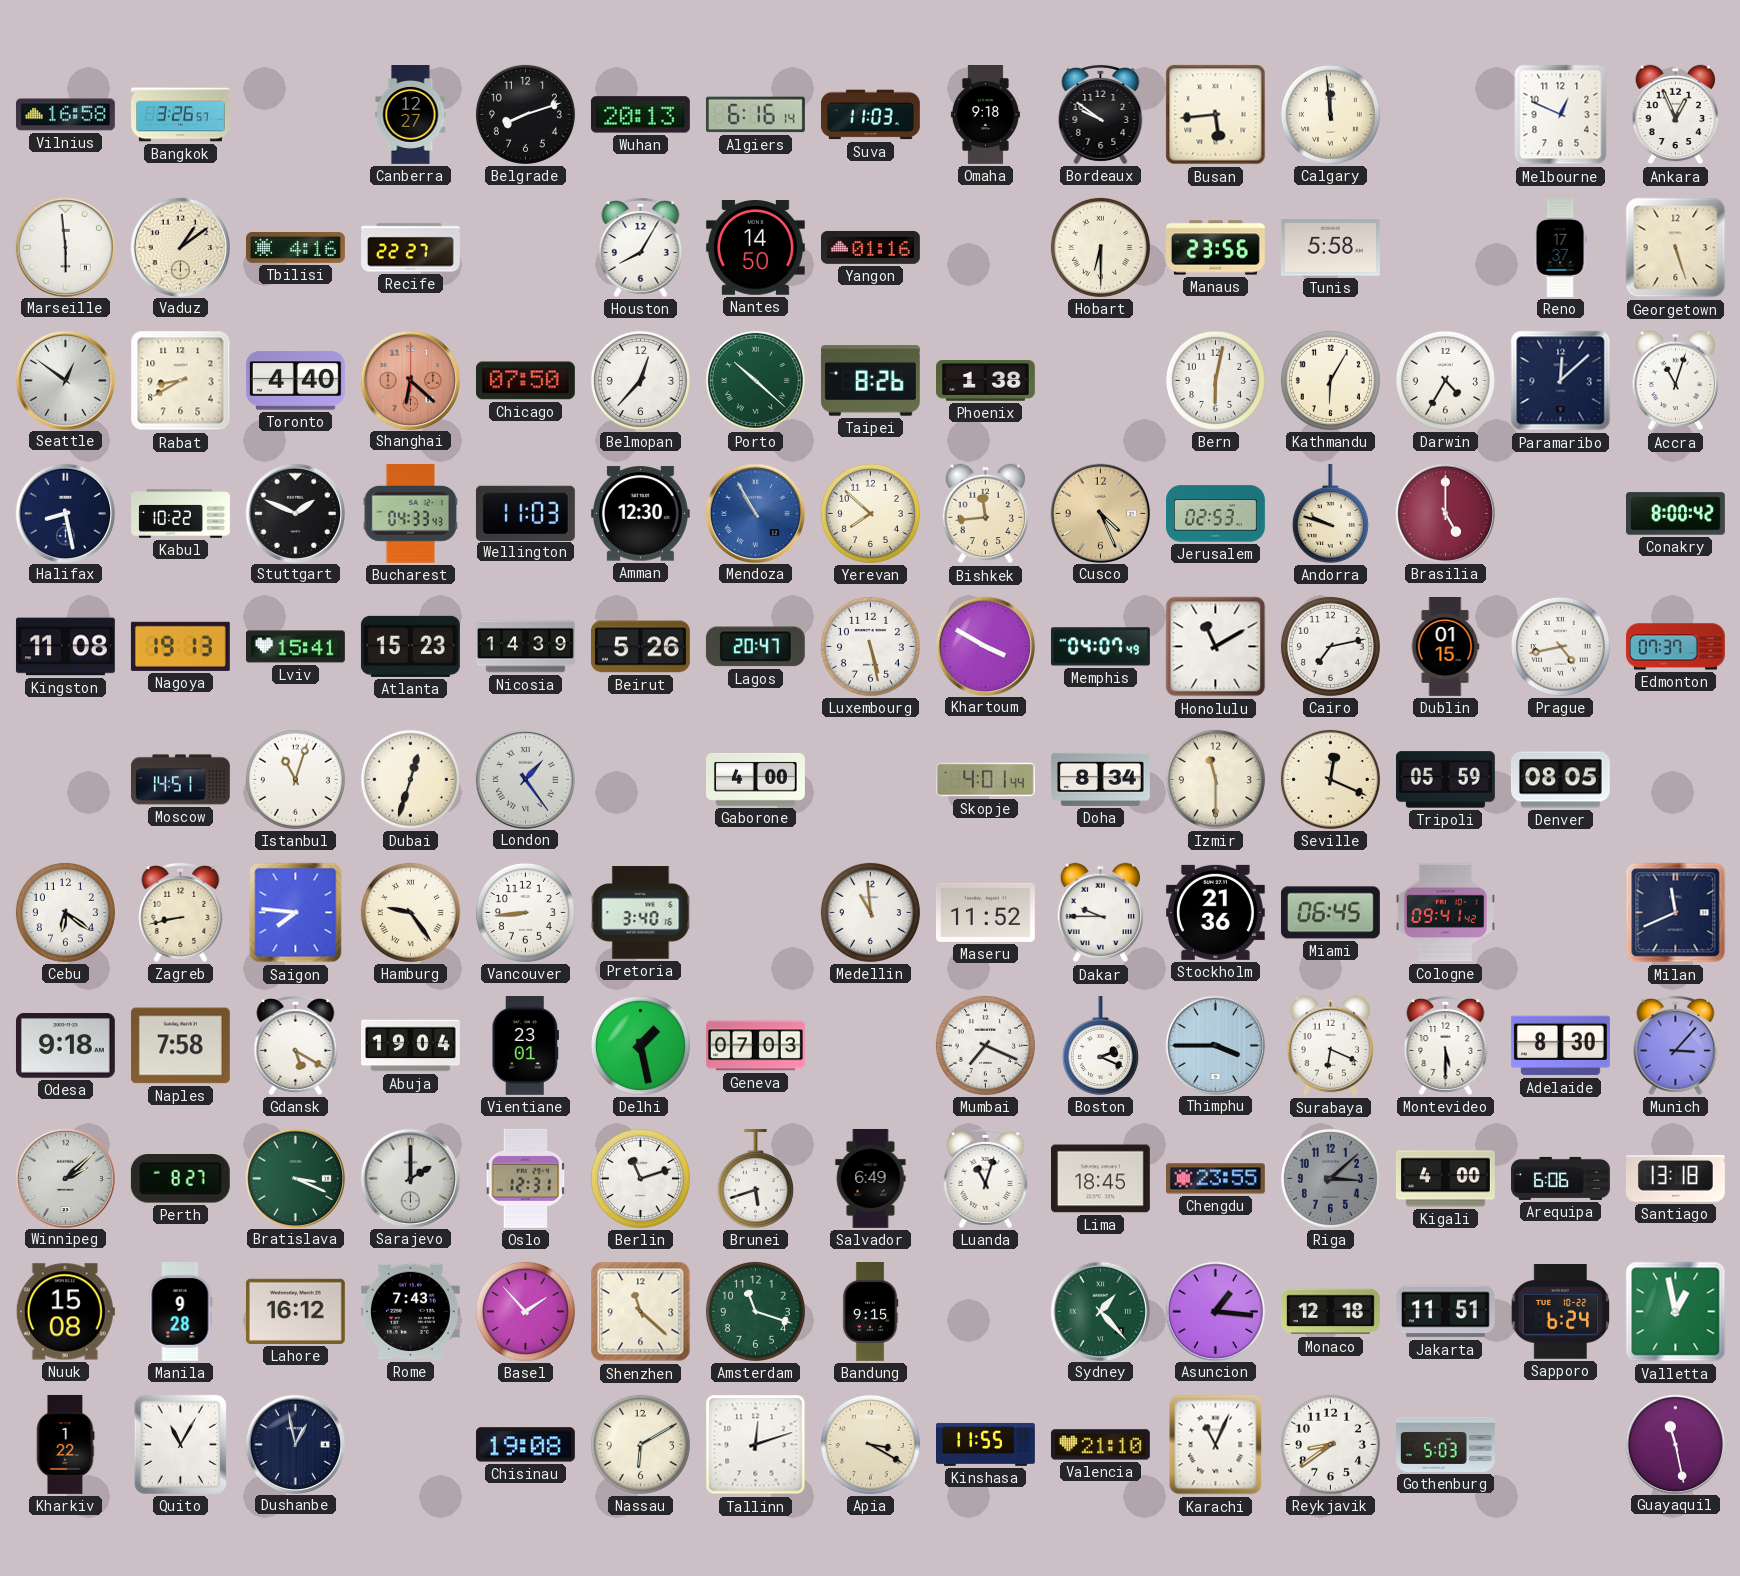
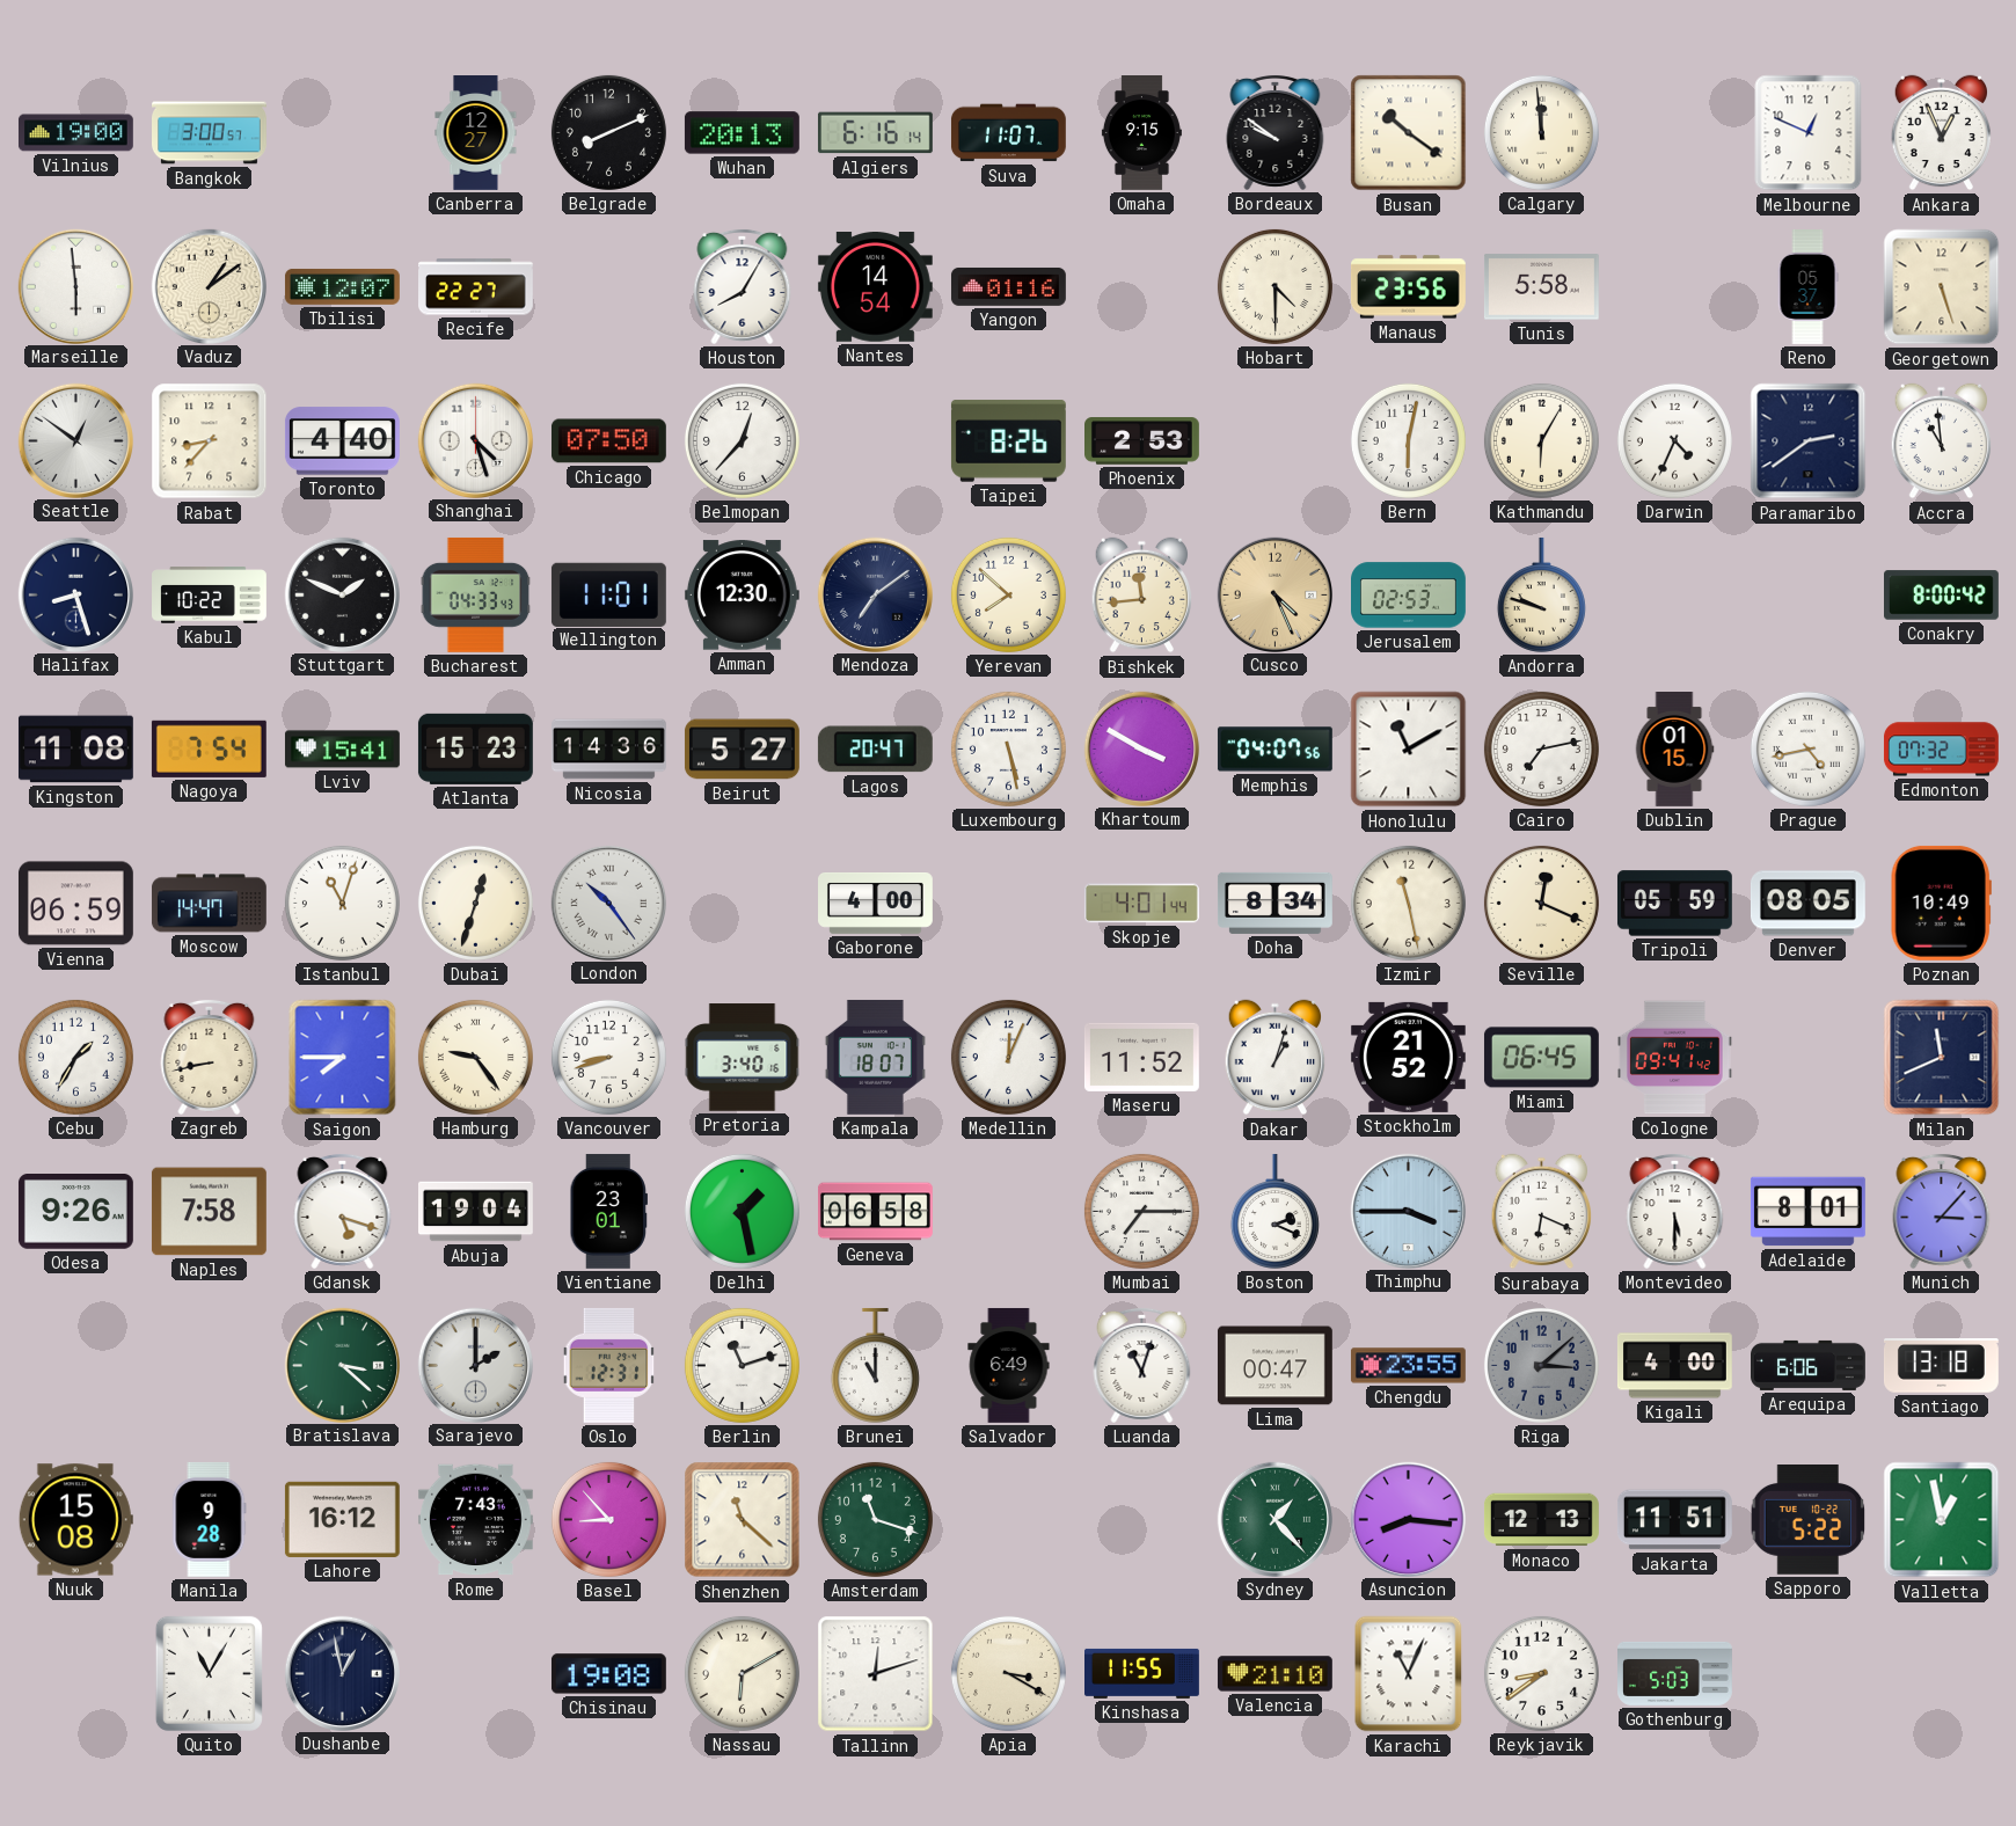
Vilnius: 16:58 -> 19:00
Bangkok: 3:26 -> 3:00
Belgrade: 8:12 -> 8:11
Suva: 11:03 -> 11:07
Omaha: 9:18 -> 9:15
Busan: 5:44 -> 10:21
Tbilisi: 4:16 -> 12:07
Nantes: 14:50 -> 14:54
Hobart: 6:30 -> 4:30
Reno: 17:37 -> 05:37
Rabat: 8:40 -> 8:37
Shanghai: 6:22 -> 4:27
Shanghai dial: salmon -> white
Porto: 10:22 -> none
Phoenix: 1:38 -> 2:53
Darwin: 4:35 -> 4:34
Paramaribo: 12:08 -> 2:39
Accra: 11:03 -> 10:59
Halifax: 8:28 -> 8:27
Wellington: 11:03 -> 11:01
Mendoza: 10:55 -> 7:09
Mendoza dial: blue -> navy
Brasilia: 5:00 -> none
Nagoya: 19:13 -> 7:54
Nicosia: 14:39 -> 14:36
Beirut: 5:26 -> 5:27
Memphis: 04:07:49 -> 04:07:56
Edmonton: 07:37 -> 07:32
Vienna: none -> 06:59
Moscow: 14:51 -> 14:47
London: 1:24 -> 10:24
Izmir: 11:30 -> 11:28
Poznan: none -> 10:49
Cebu: 6:21 -> 1:35
Saigon: 7:46 -> 7:45
Vancouver: 8:44 -> 8:42
Kampala: none -> 18:07
Medellin: 10:59 -> 12:04
Dakar: 9:45 -> 1:03
Stockholm: 21:36 -> 21:52
Odesa: 9:18 -> 9:26
Gdansk: 5:20 -> 5:18
Geneva: 07:03 -> 06:58
Mumbai: 7:19 -> 7:15
Adelaide: 8:30 -> 8:01
Winnipeg: 2:08 -> none
Perth: 8:27 -> none
Bratislava: 3:19 -> 3:22
Brunei: 5:42 -> 11:00
Lima: 18:45 -> 00:47
Basel: 1:53 -> 8:53
Bandung: 9:15 -> none
Asuncion: 1:16 -> 8:16
Monaco: 12:18 -> 12:13
Sapporo: 6:24 -> 5:22
Kharkiv: 1:22 -> none
Guayaquil: 11:28 -> none
